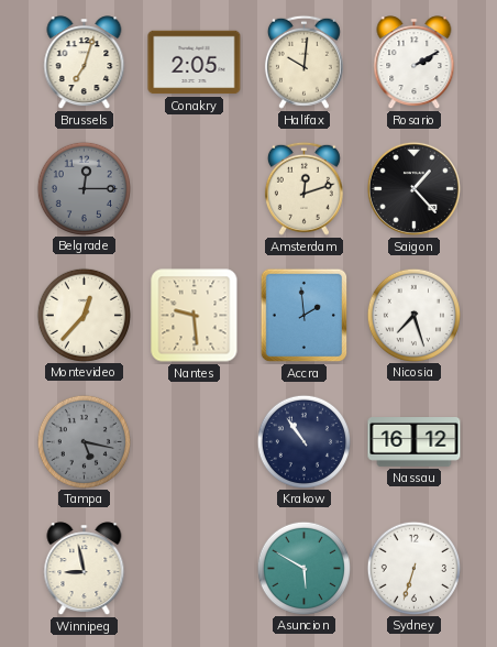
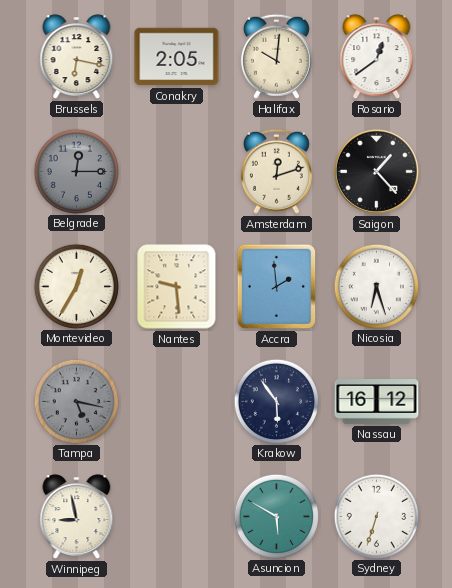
Brussels: 7:03 -> 6:17
Rosario: 2:10 -> 12:39
Montevideo: 12:37 -> 12:35
Nicosia: 7:27 -> 6:27
Krakow: 10:54 -> 5:54
